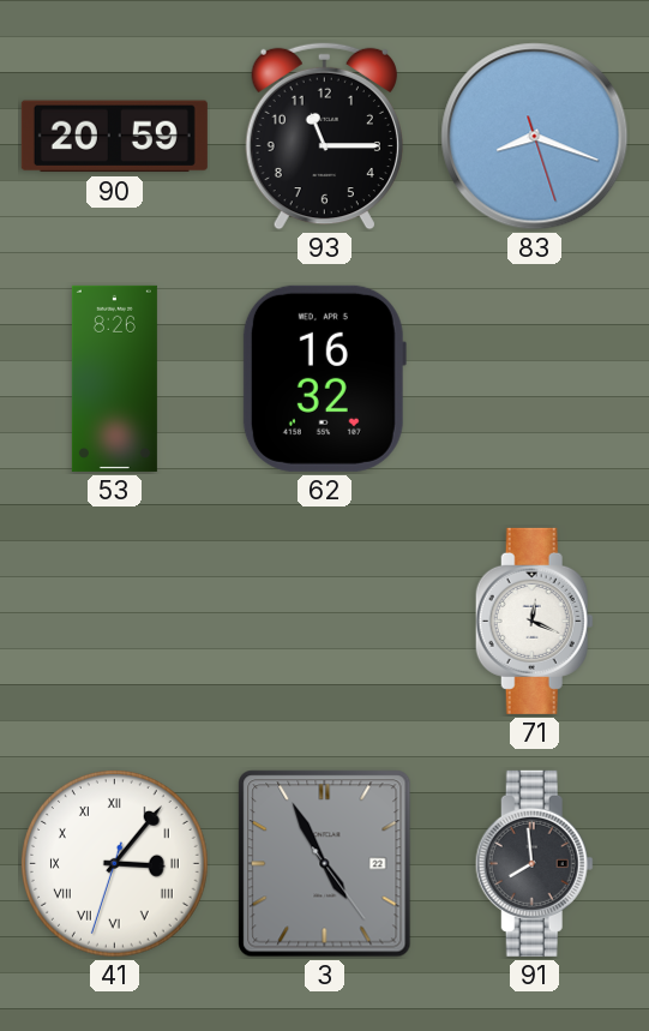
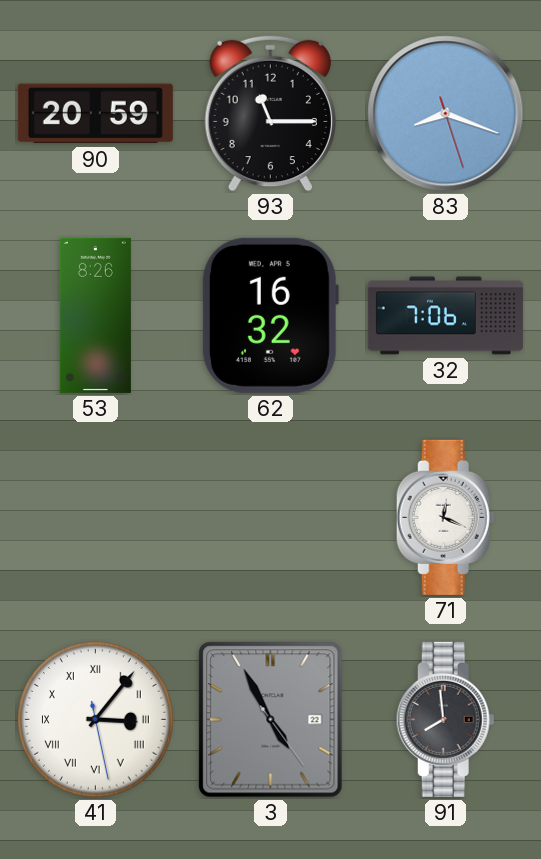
32: none -> 7:06
41: 3:06:33 -> 3:06:28
